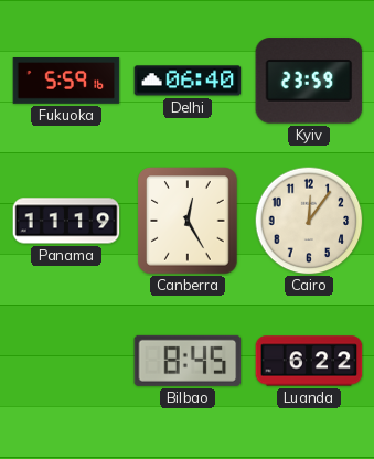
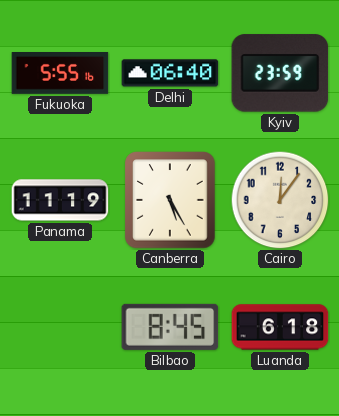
Fukuoka: 5:59 -> 5:55
Canberra: 12:25 -> 5:25
Luanda: 6:22 -> 6:18
